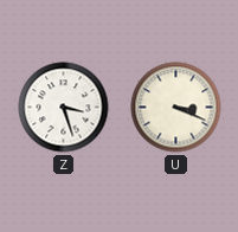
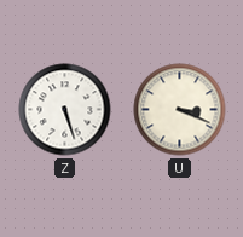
Z: 3:27 -> 5:27
